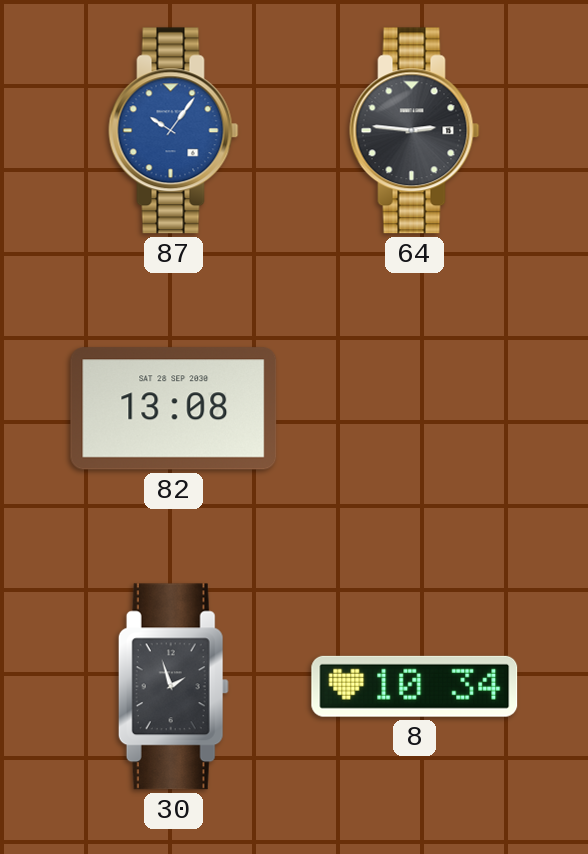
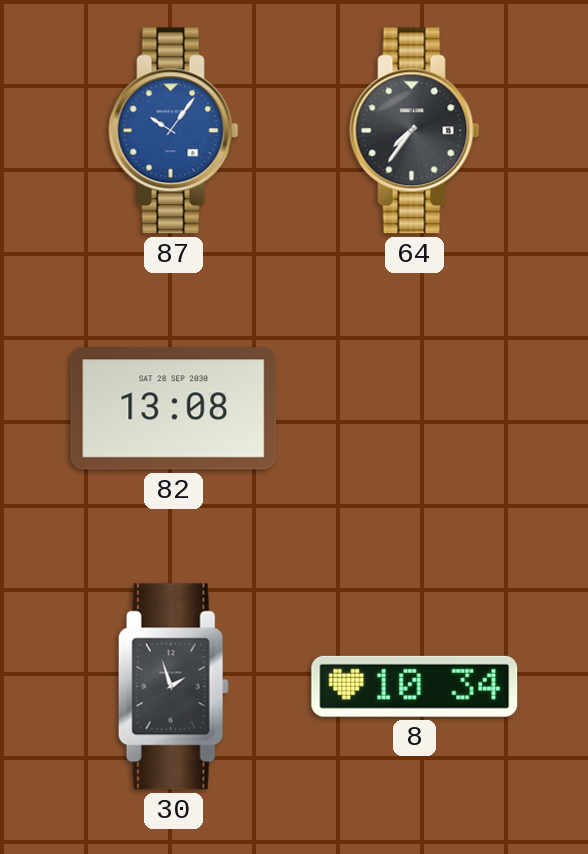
64: 2:46 -> 7:36
